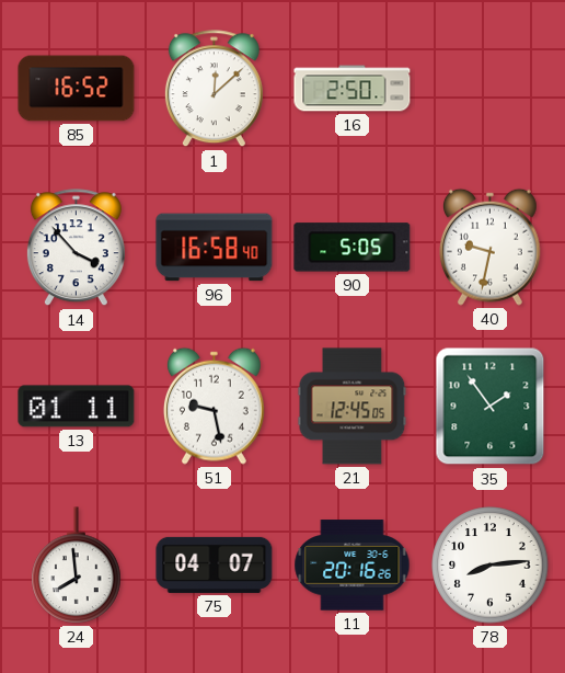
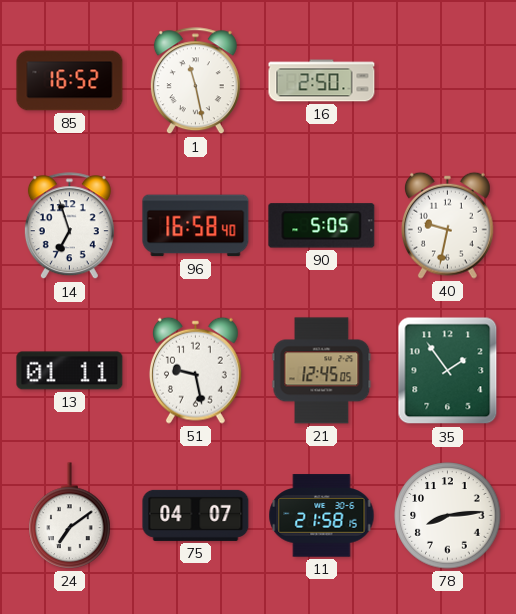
1: 12:08 -> 11:28
14: 3:53 -> 6:57
24: 7:59 -> 7:09
11: 20:16 -> 21:58
